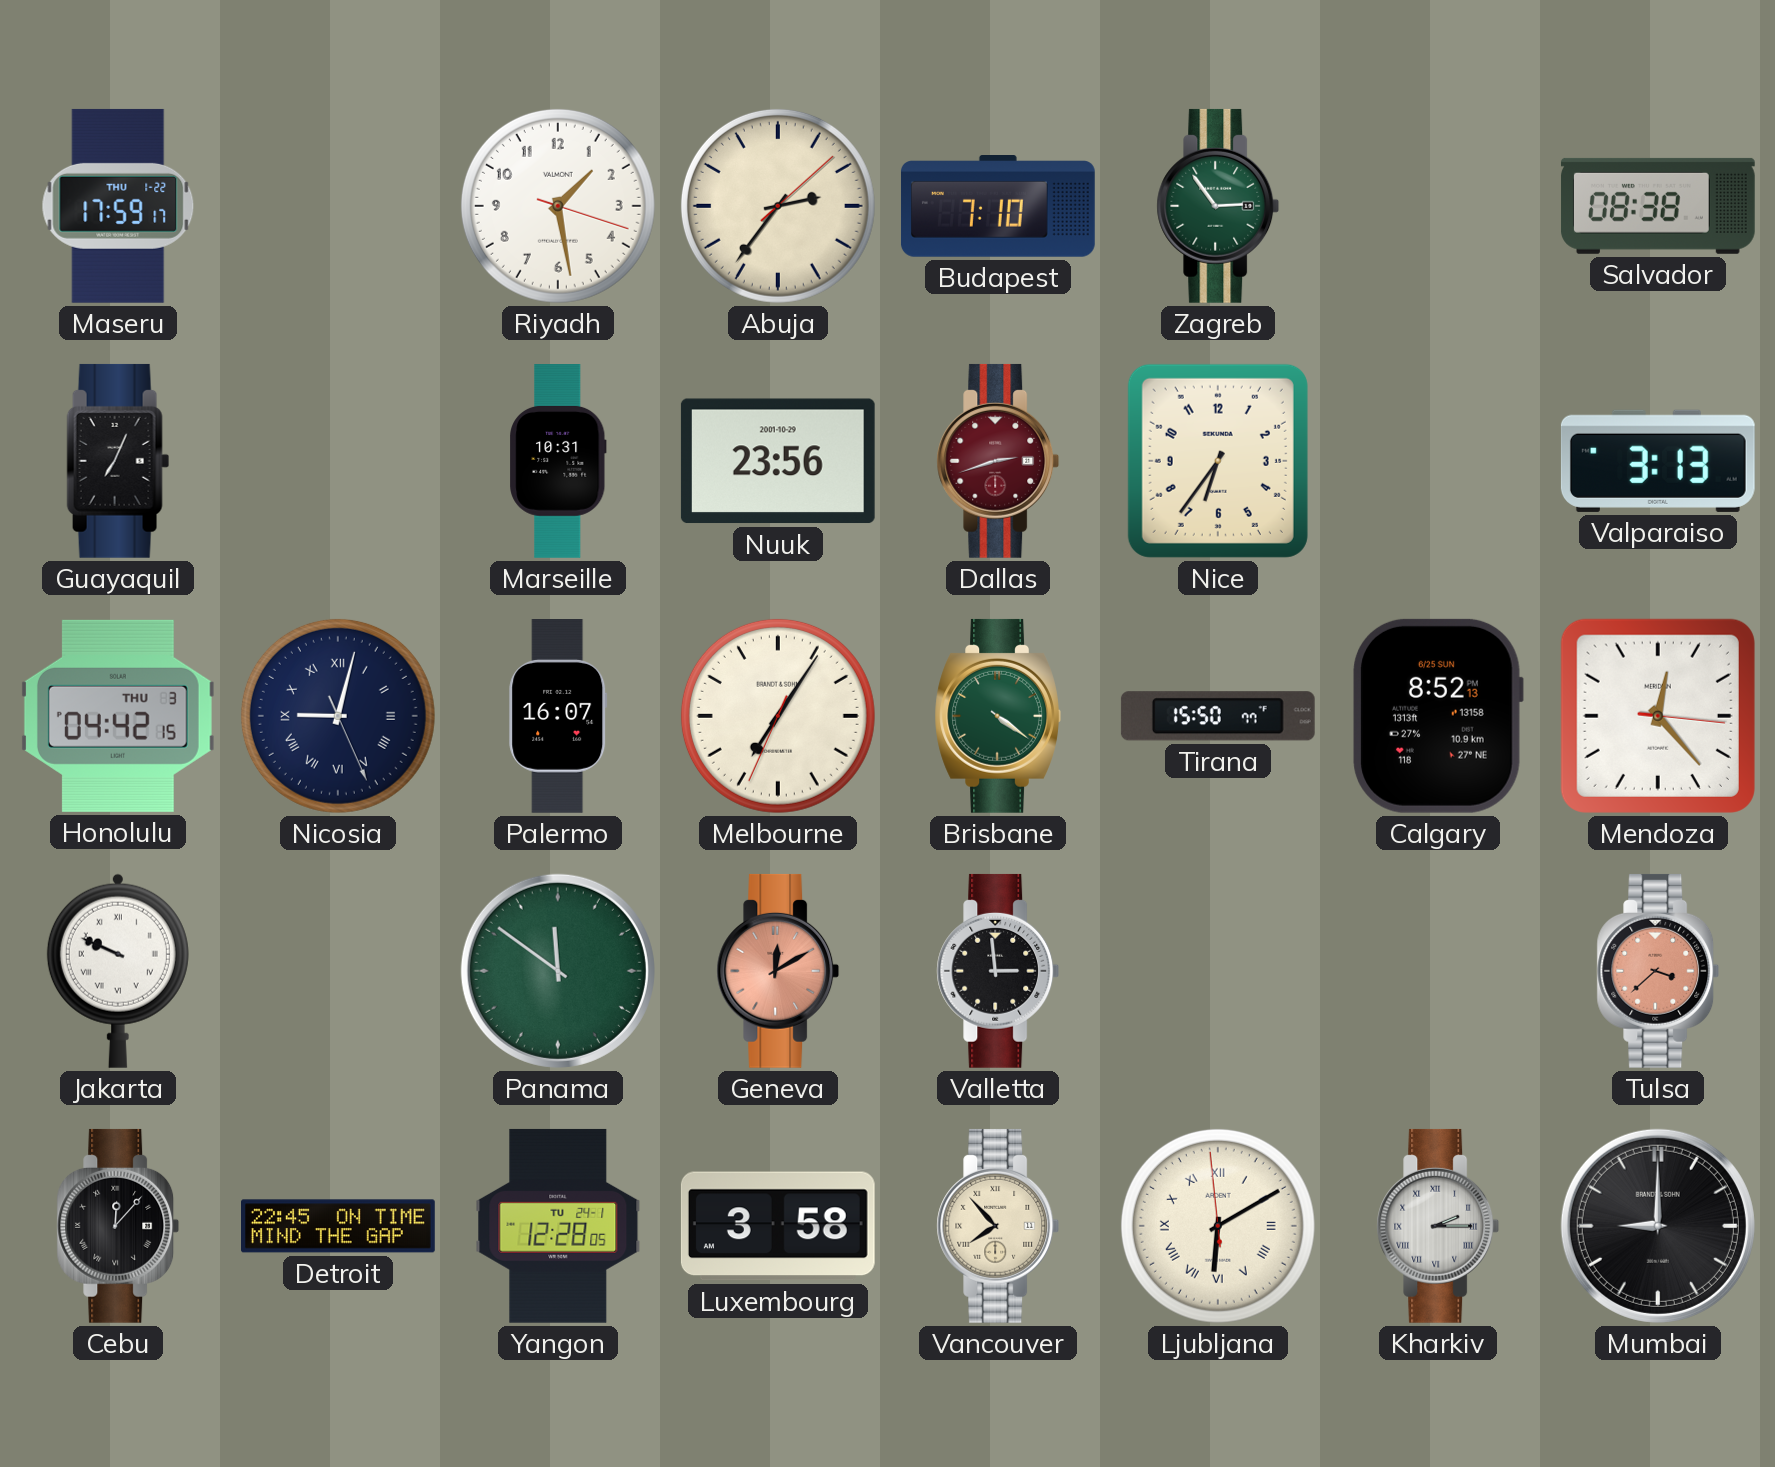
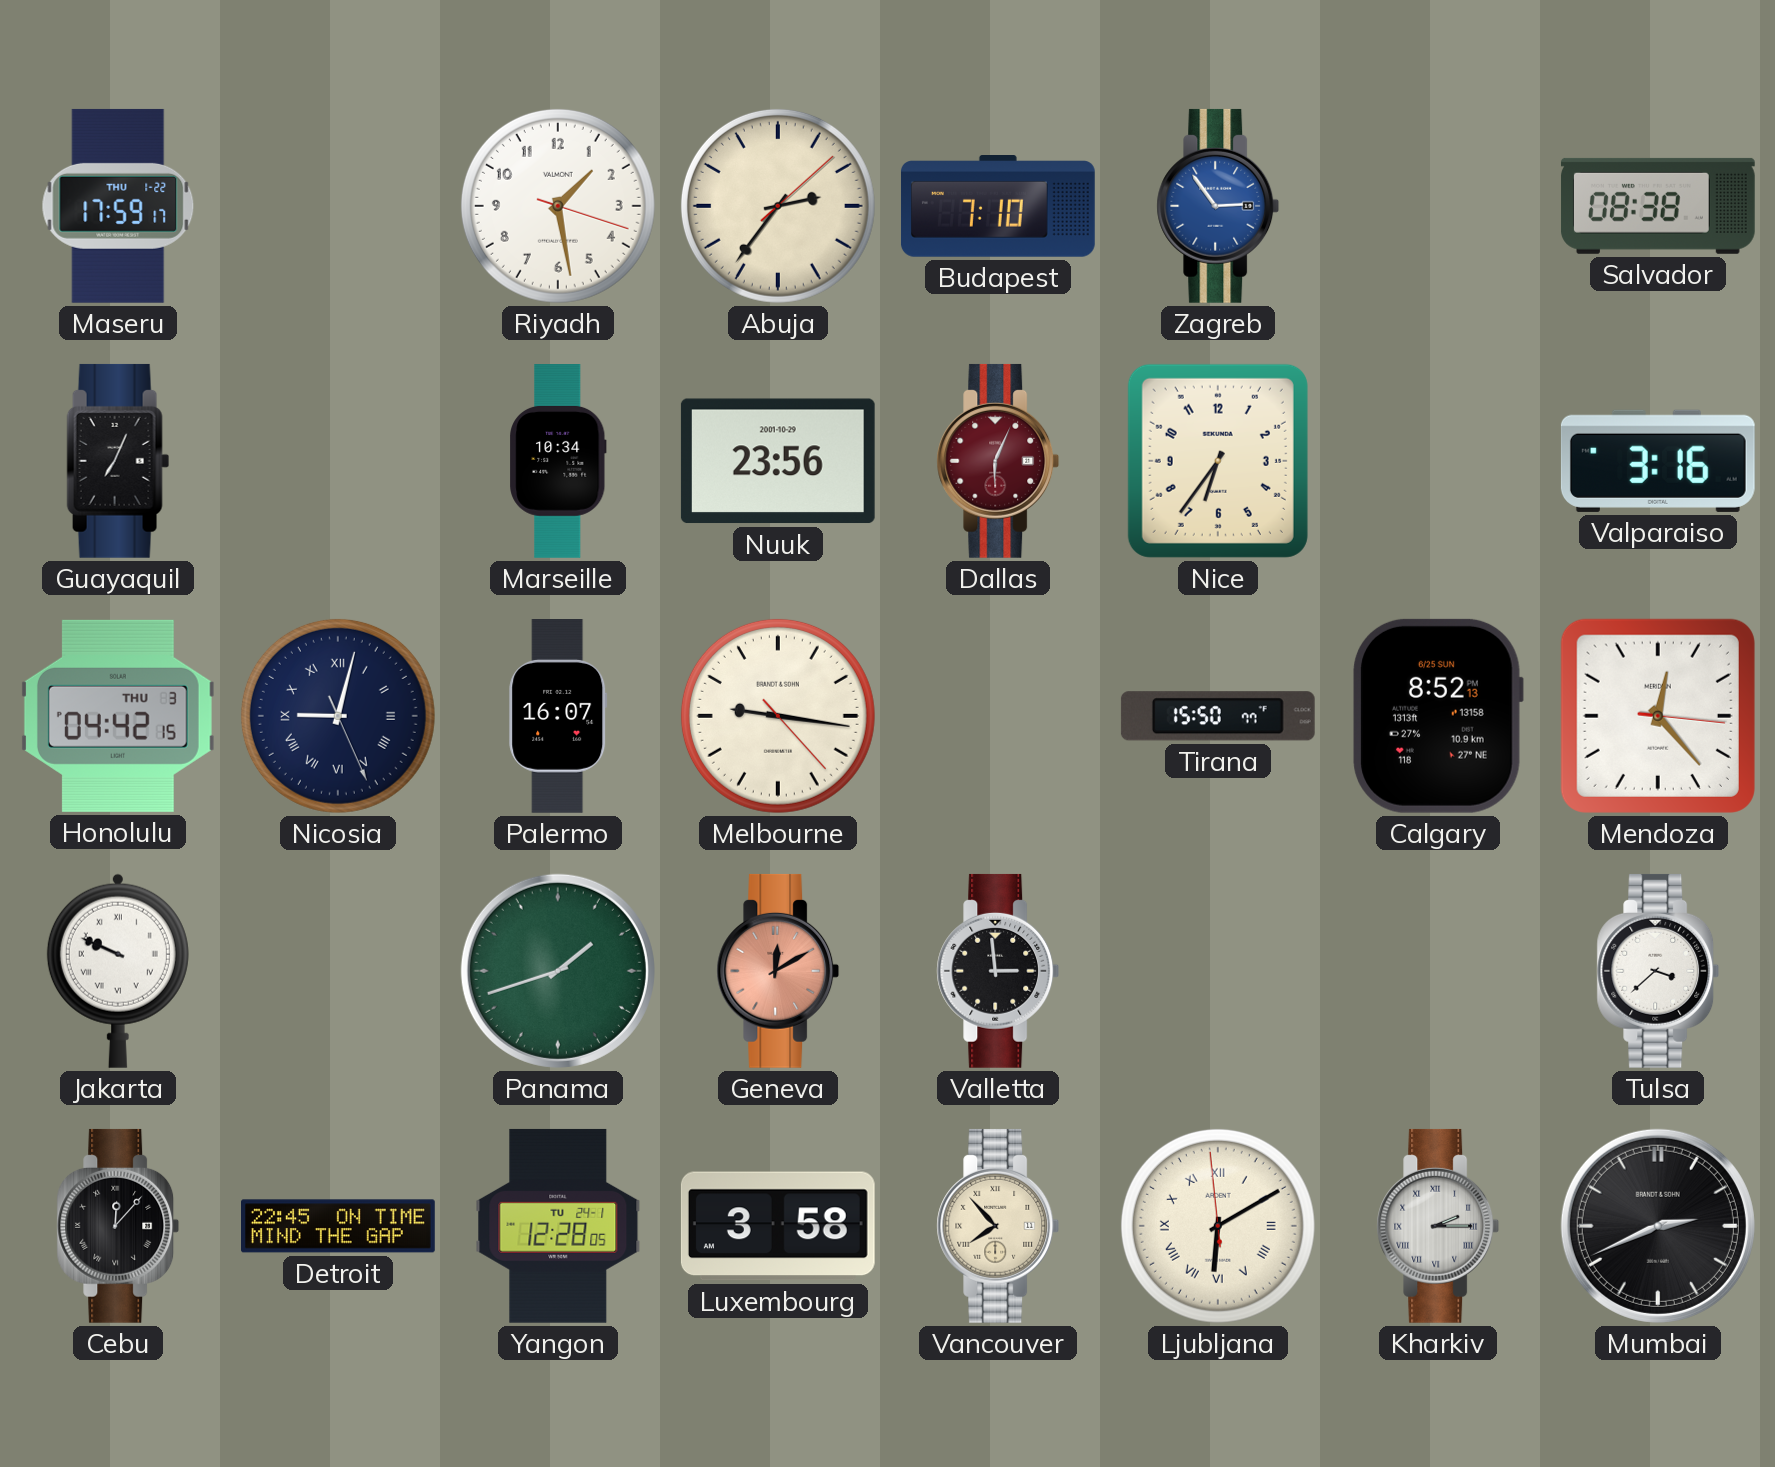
Zagreb dial: green -> blue
Marseille: 10:31 -> 10:34
Dallas: 2:42 -> 6:04
Valparaiso: 3:13 -> 3:16
Melbourne: 7:05 -> 9:16
Brisbane: 4:21 -> none
Panama: 11:51 -> 1:42
Tulsa dial: salmon -> white
Mumbai: 9:00 -> 2:41
